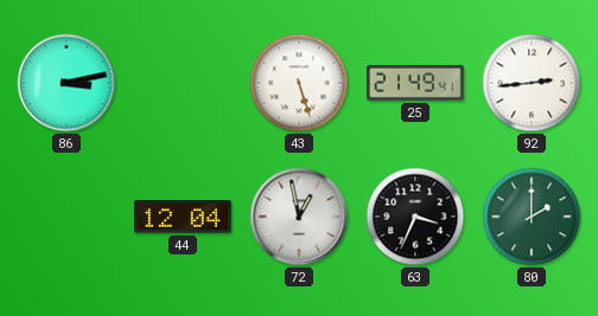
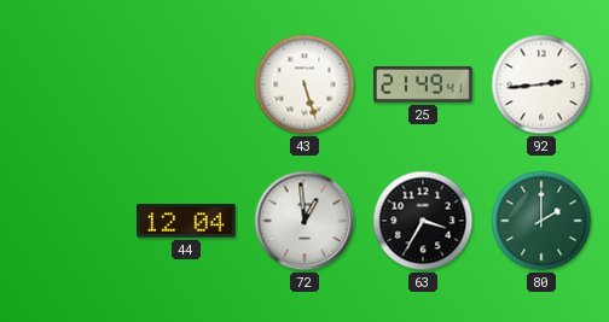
86: 3:13 -> none
72: 12:58 -> 12:59
63: 3:34 -> 3:35
